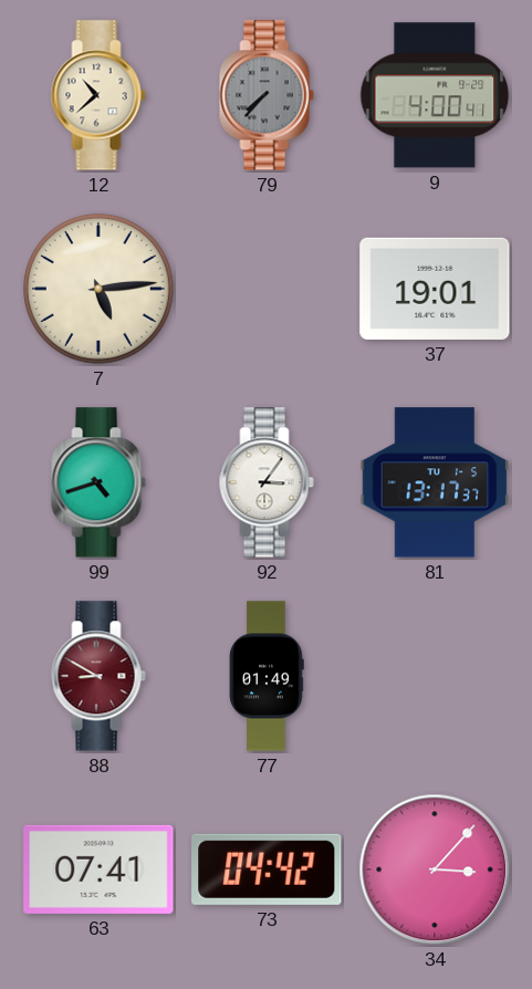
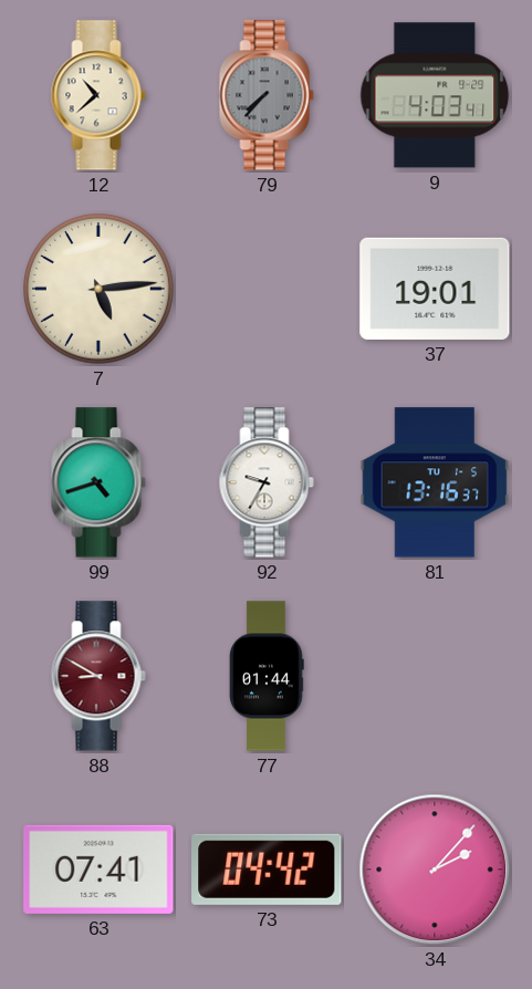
9: 4:00 -> 4:03
92: 3:06 -> 9:35
81: 13:17 -> 13:16
77: 01:49 -> 01:44
34: 3:07 -> 2:07
